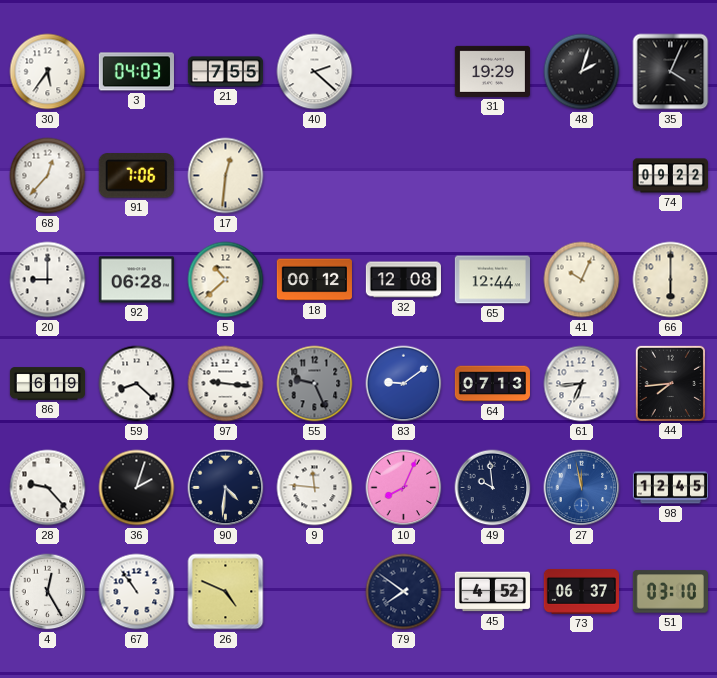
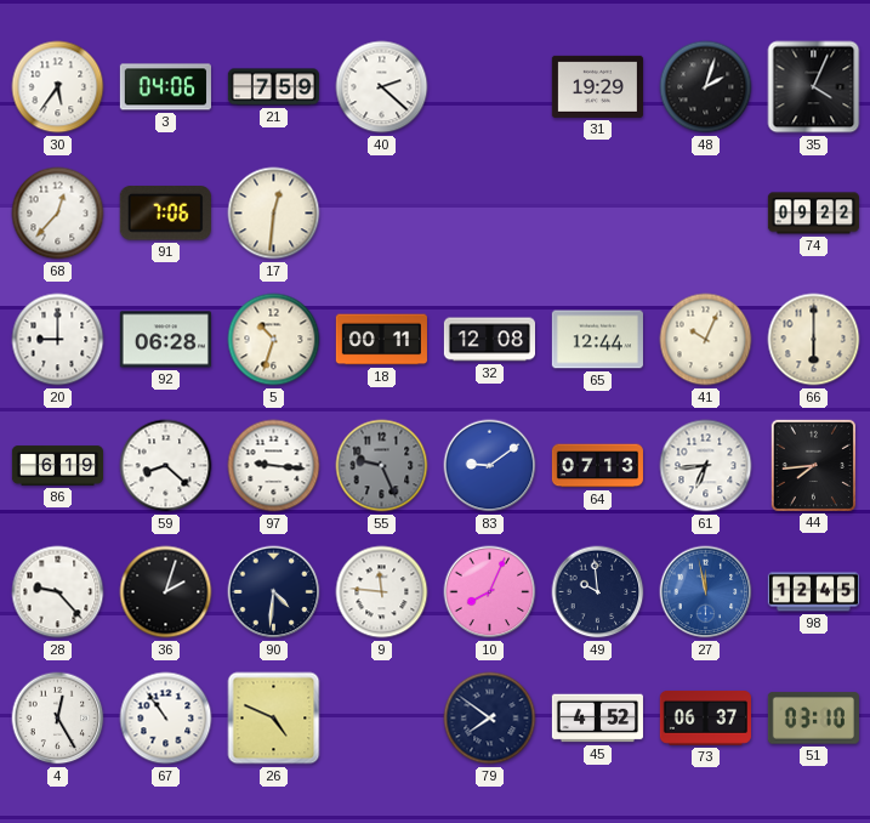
3: 04:03 -> 04:06
21: 7:55 -> 7:59
5: 10:38 -> 10:33
18: 00:12 -> 00:11
